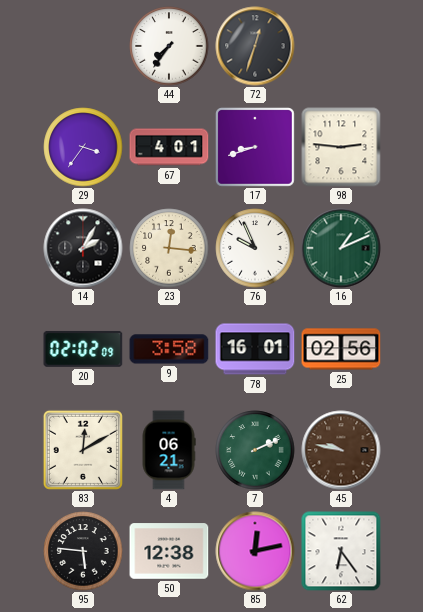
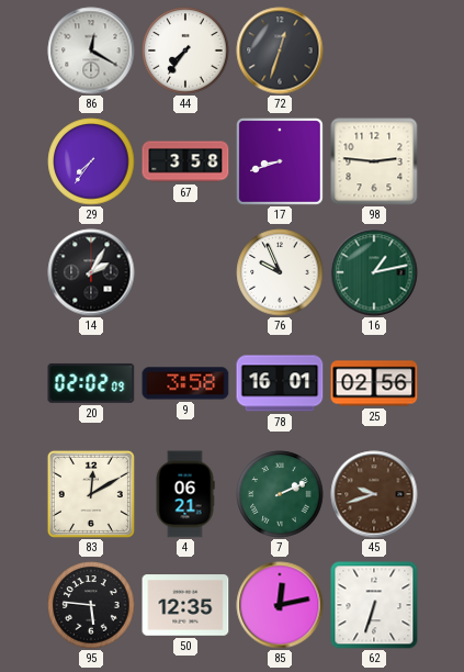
86: none -> 12:20
29: 3:36 -> 7:36
67: 4:01 -> 3:58
23: 12:16 -> none
16: 1:11 -> 1:13
45: 9:47 -> 9:42
50: 12:38 -> 12:35
62: 6:24 -> 6:33
